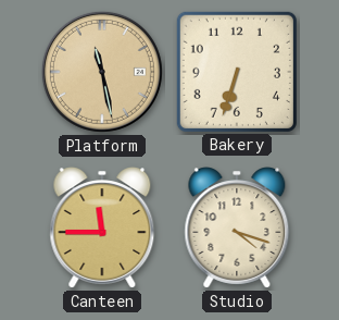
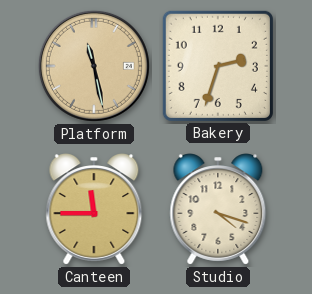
Bakery: 6:33 -> 2:33
